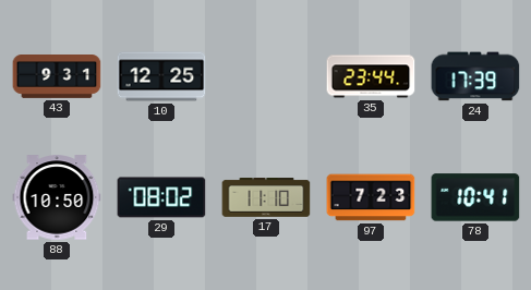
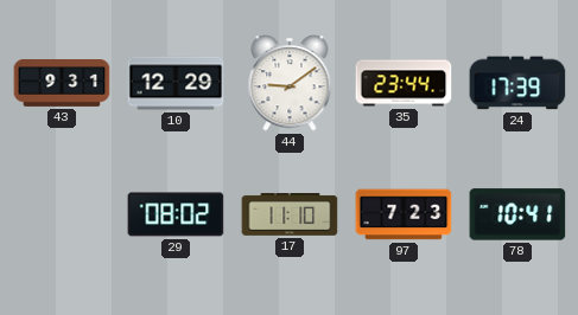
10: 12:25 -> 12:29
44: none -> 9:09
88: 10:50 -> none
